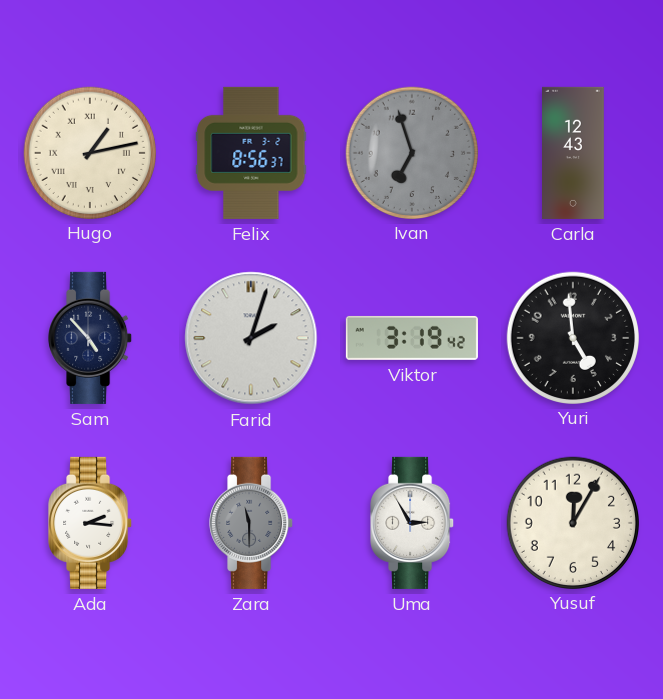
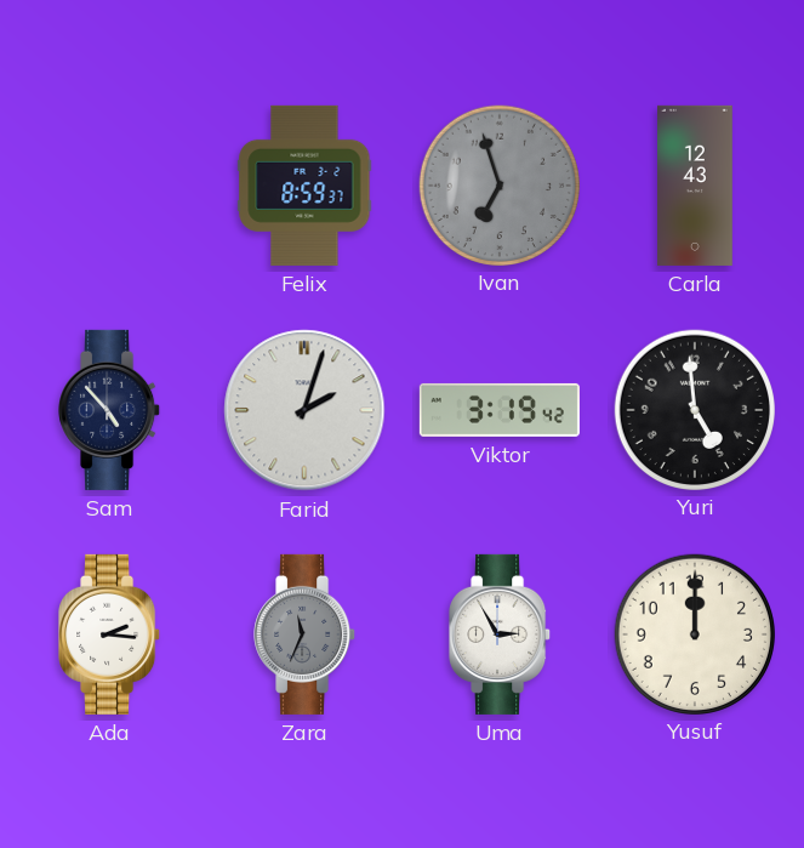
Hugo: 1:13 -> none
Felix: 8:56 -> 8:59
Zara: 11:30 -> 11:34
Yusuf: 12:05 -> 12:00
